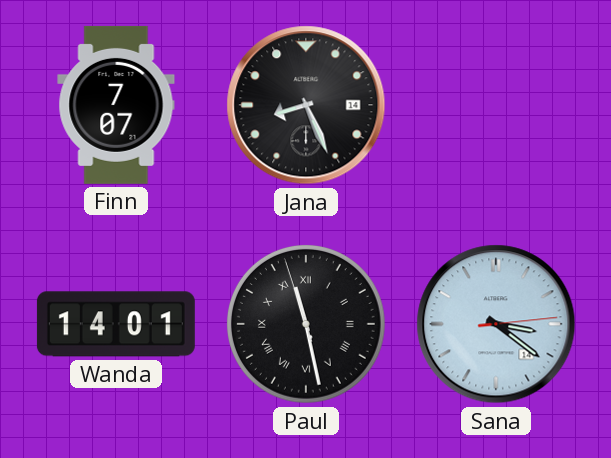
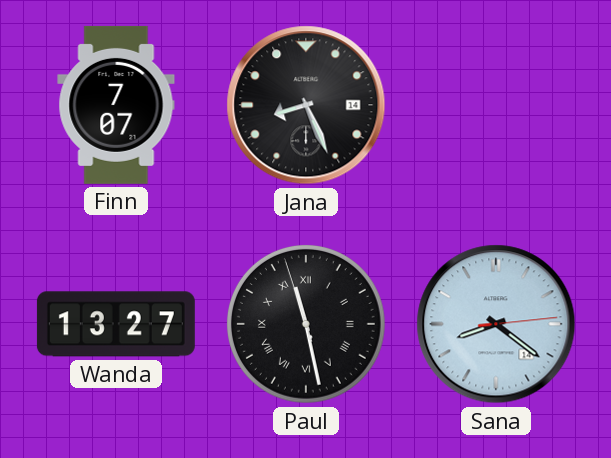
Wanda: 14:01 -> 13:27
Sana: 3:21 -> 8:21
